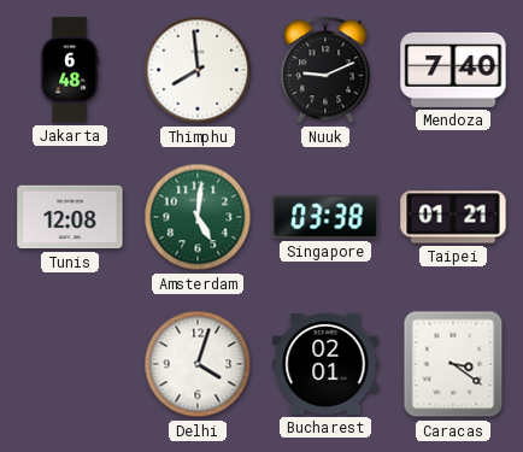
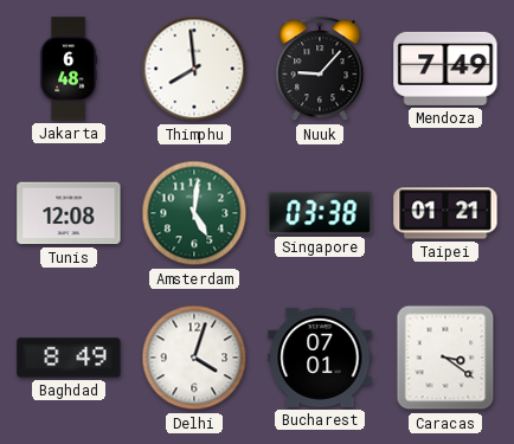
Nuuk: 9:11 -> 9:07
Mendoza: 7:40 -> 7:49
Baghdad: none -> 8:49
Bucharest: 02:01 -> 07:01
